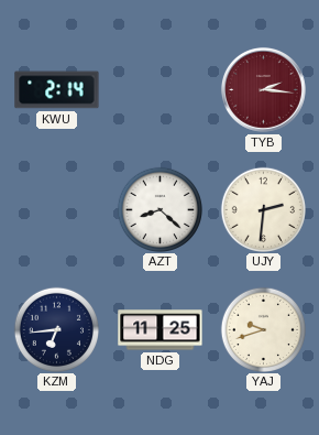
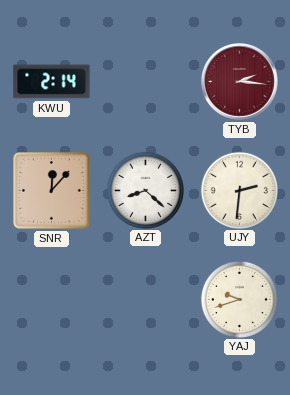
SNR: none -> 12:07
KZM: 6:44 -> none
NDG: 11:25 -> none
